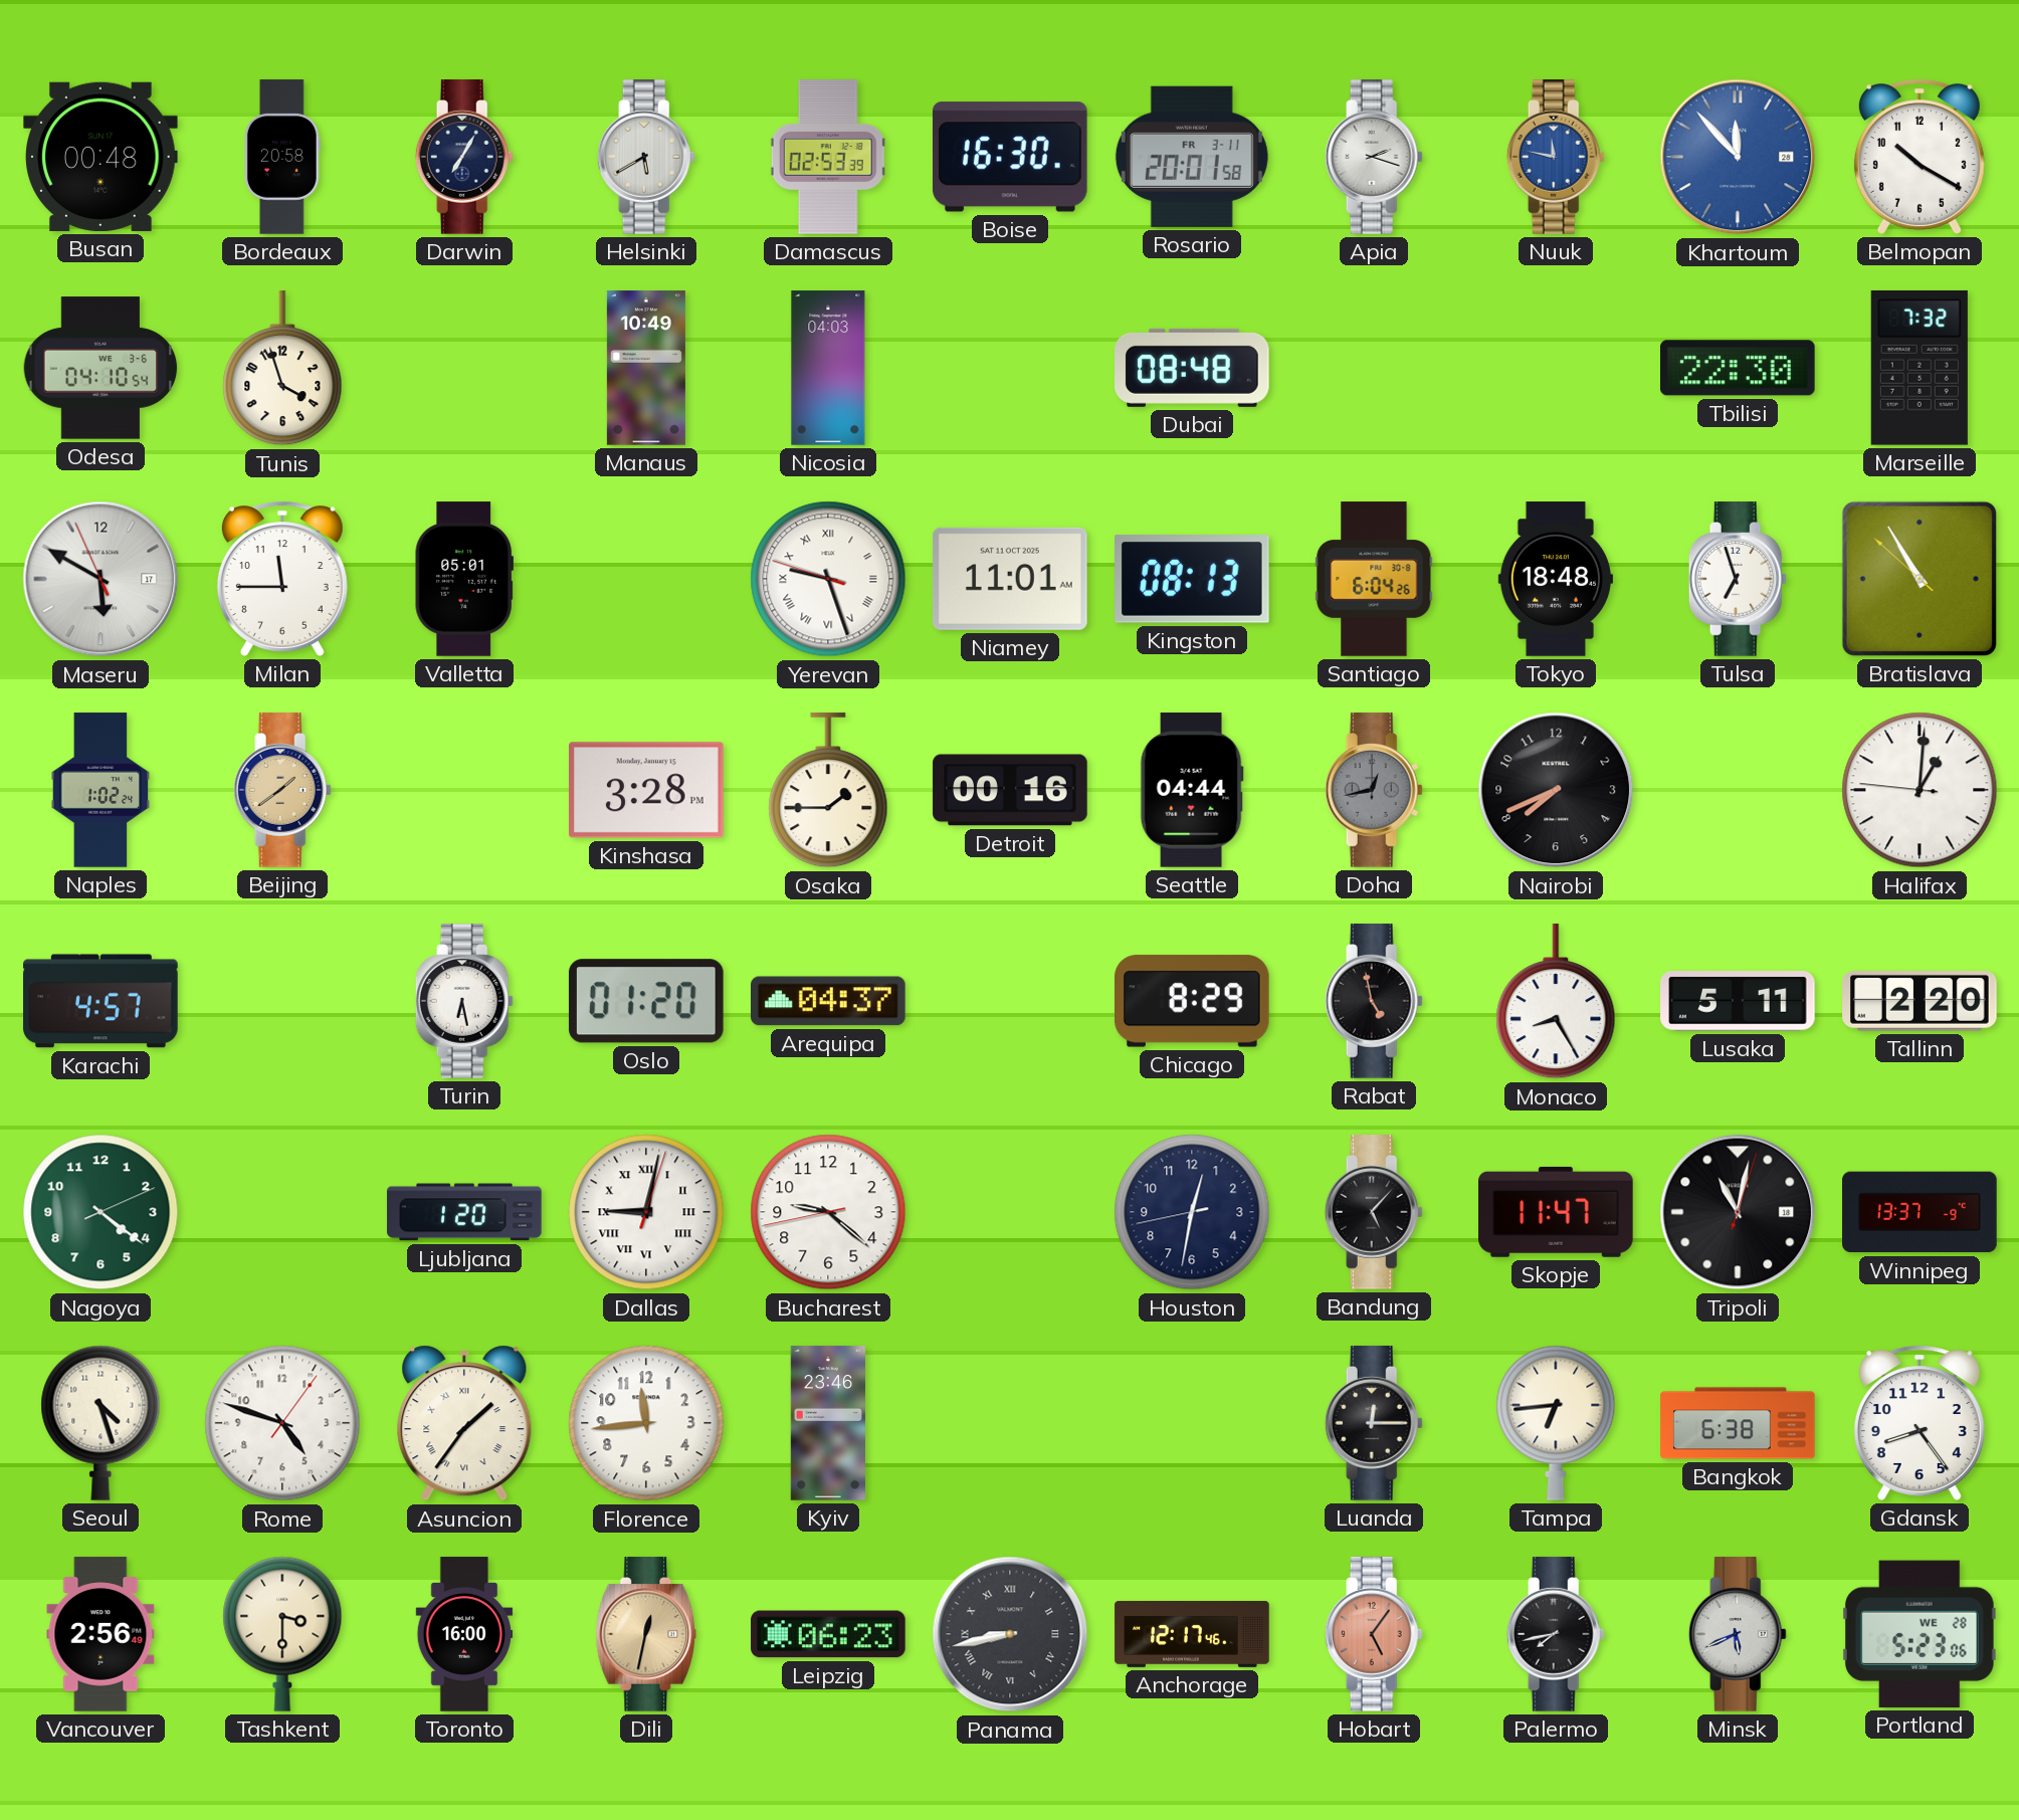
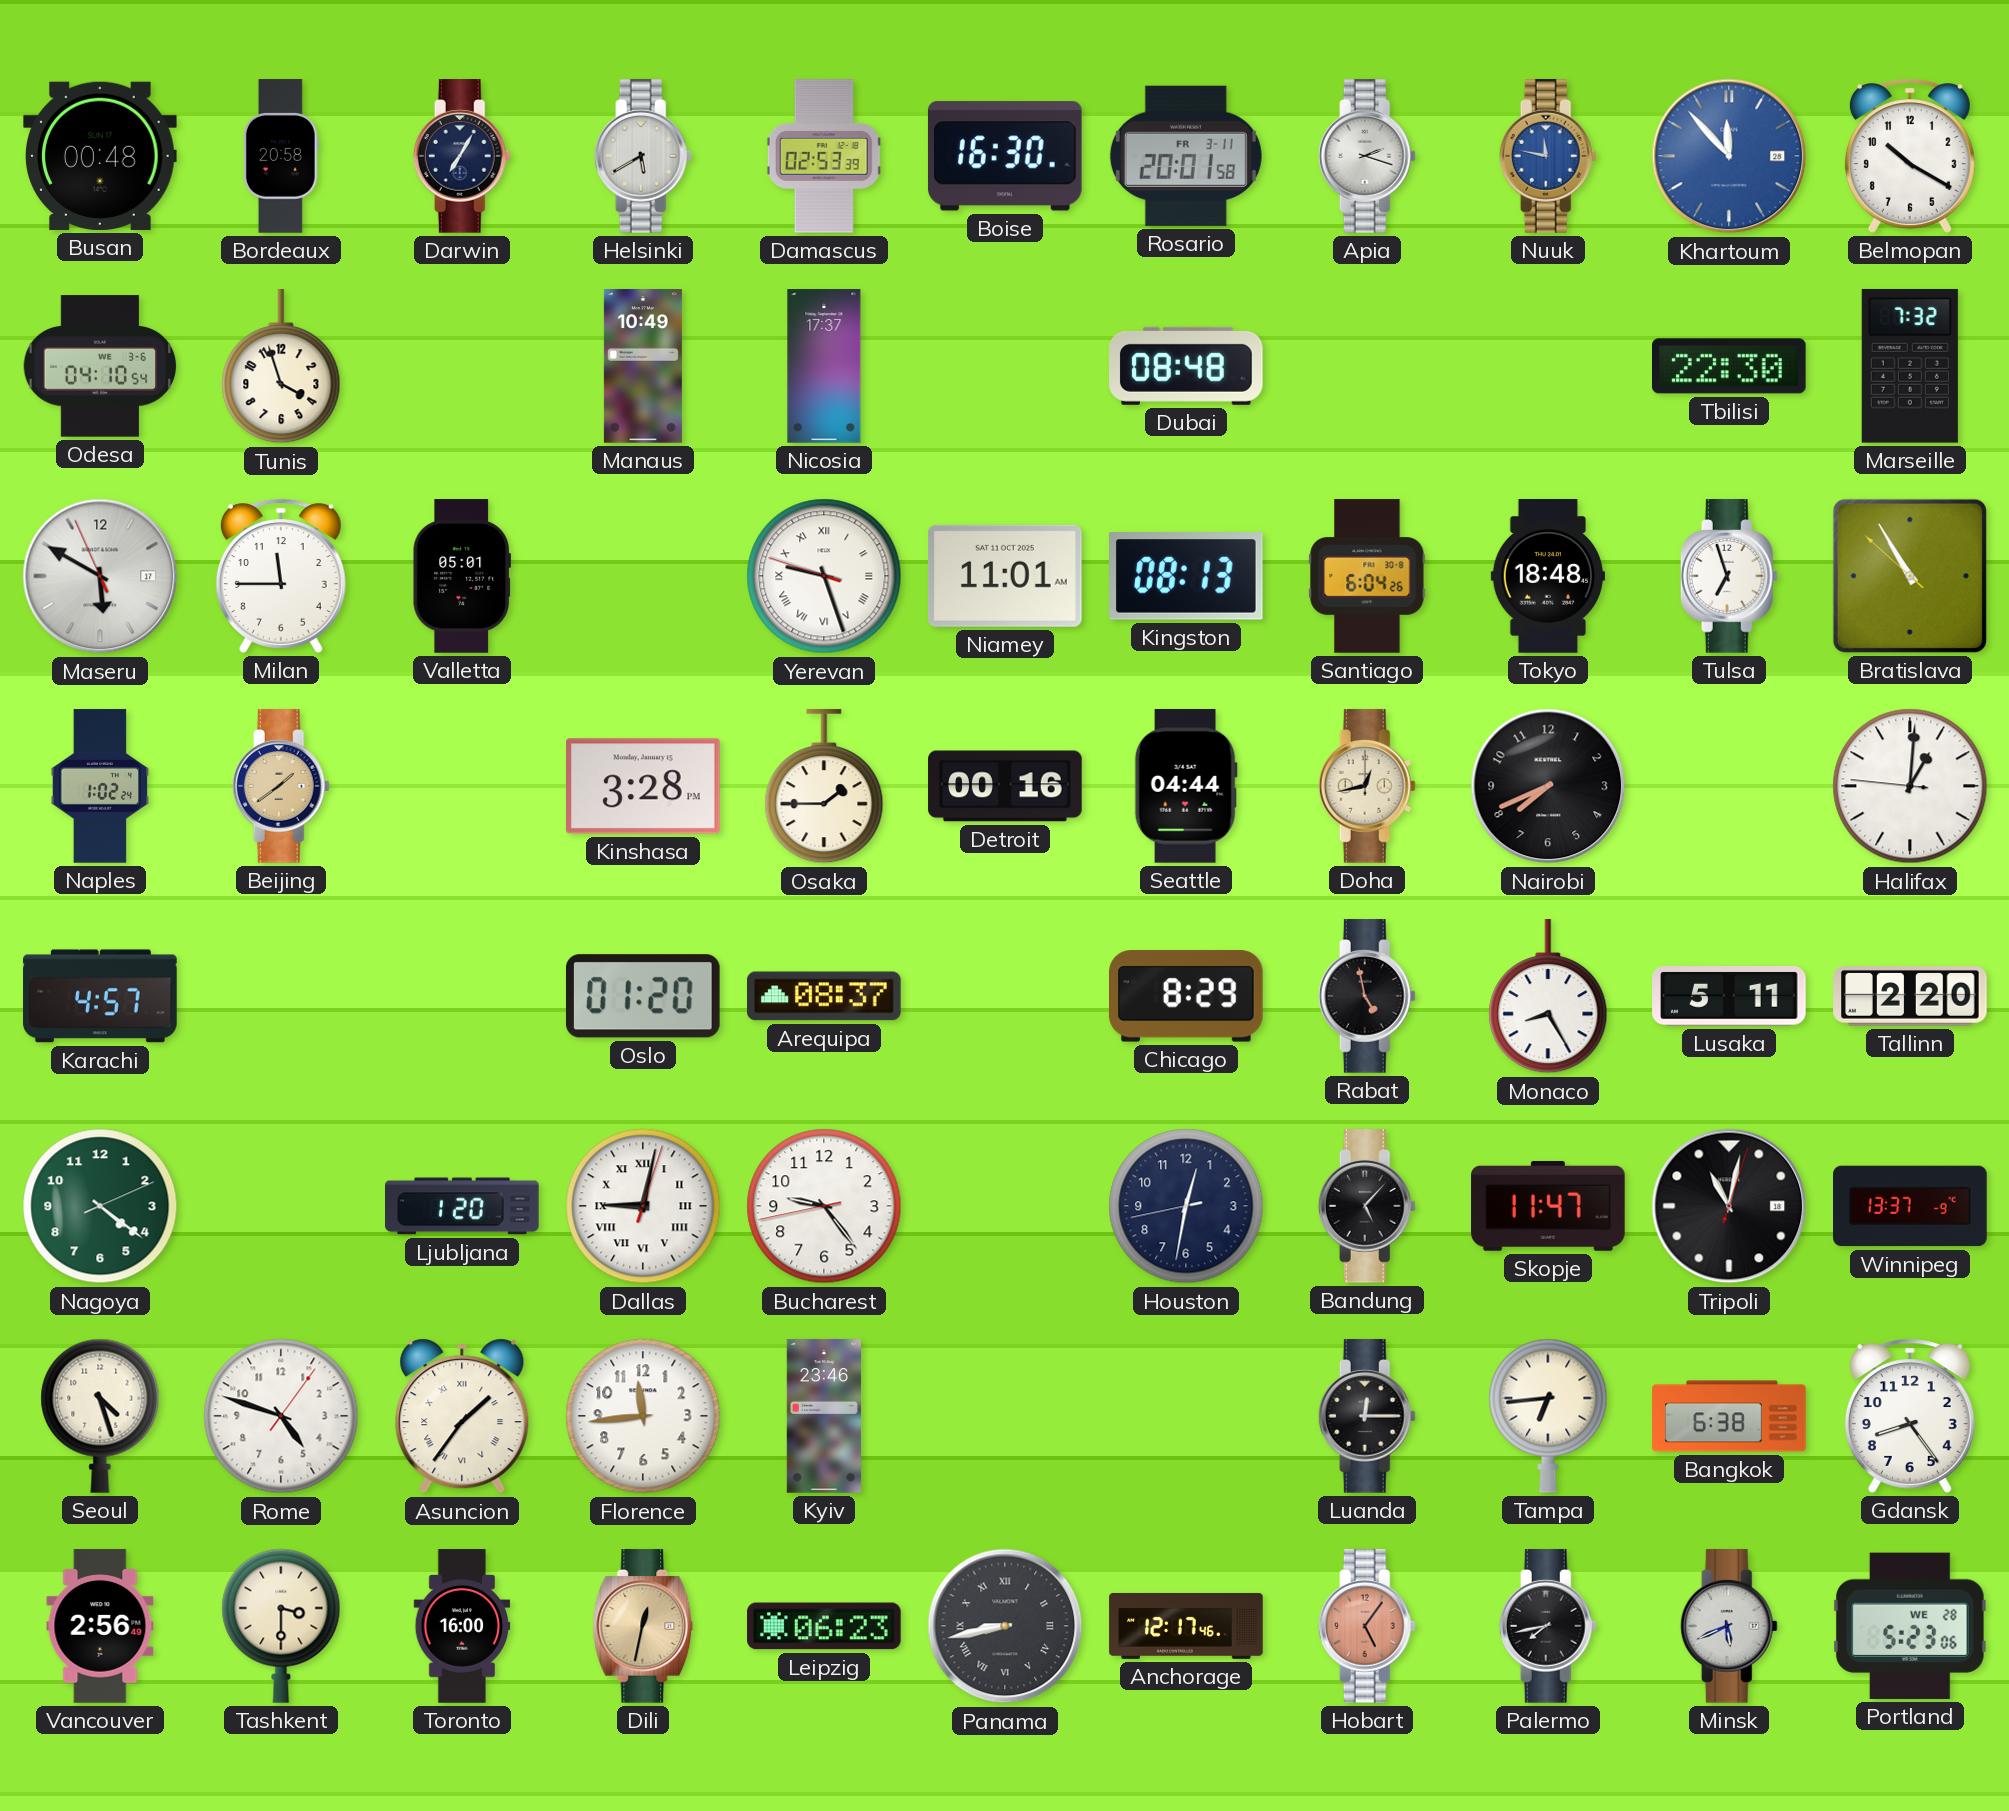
Nicosia: 04:03 -> 17:37
Doha dial: grey -> cream
Turin: 6:28 -> none
Arequipa: 04:37 -> 08:37
Bucharest: 9:21 -> 9:23
